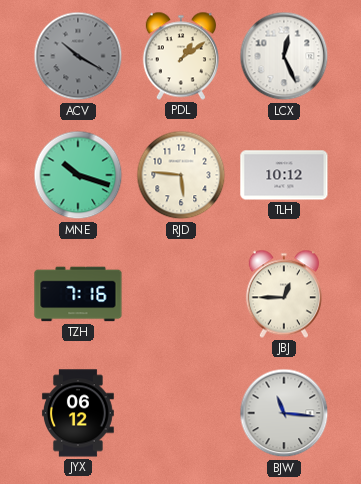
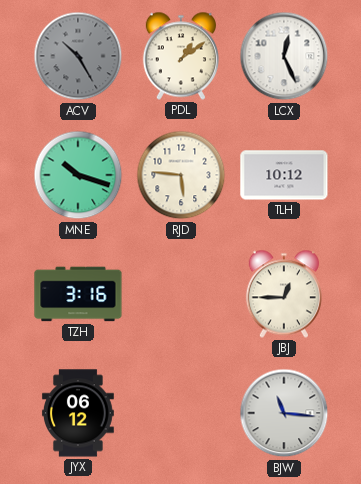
ACV: 10:20 -> 10:25
TZH: 7:16 -> 3:16
